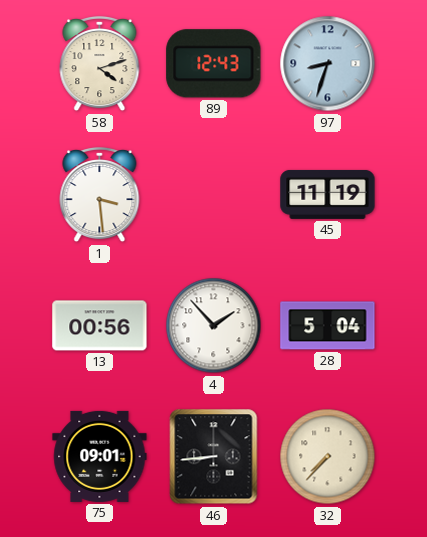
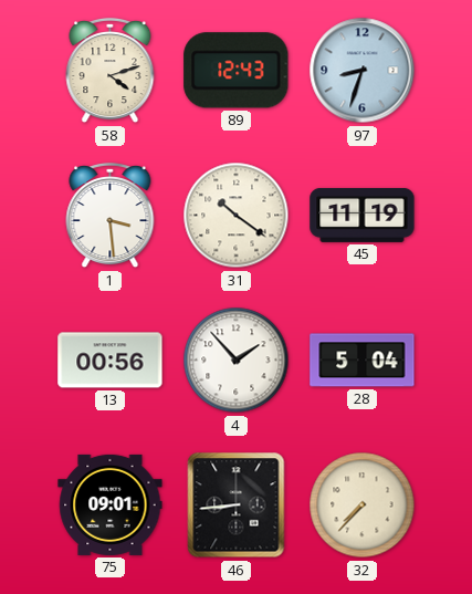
31: none -> 10:21
